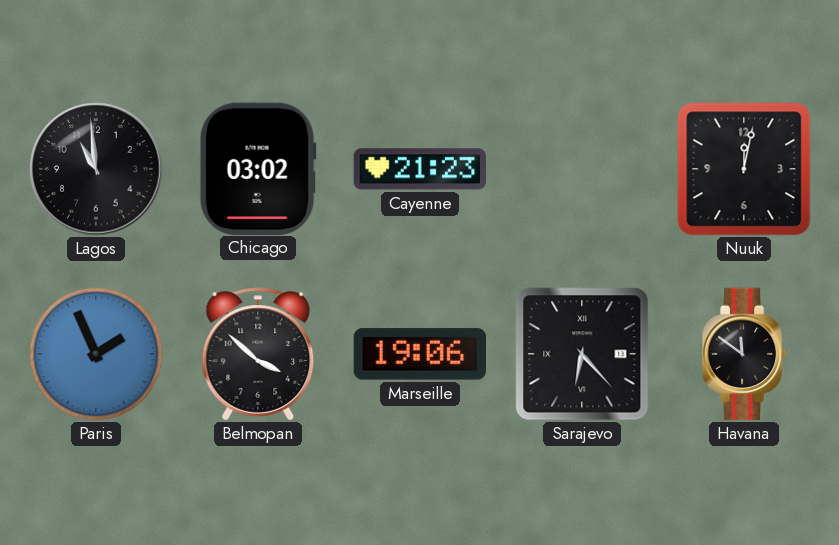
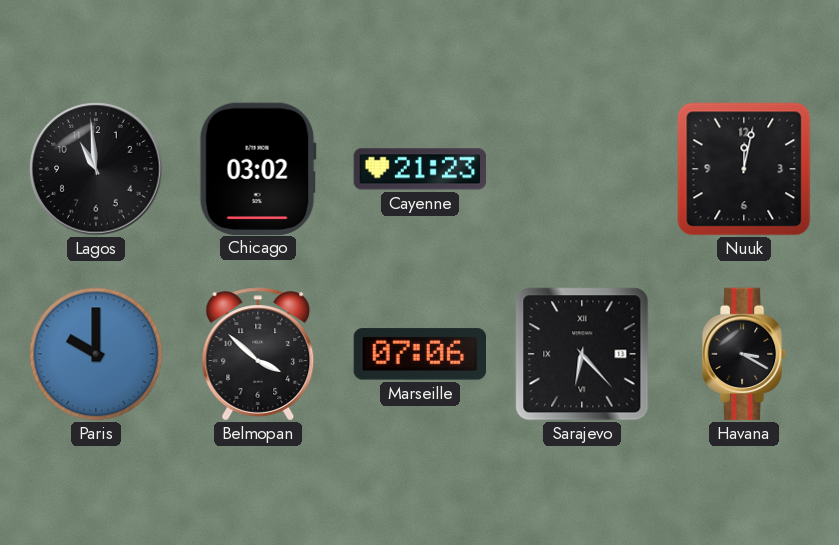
Paris: 1:56 -> 10:00
Marseille: 19:06 -> 07:06
Havana: 11:51 -> 3:20
